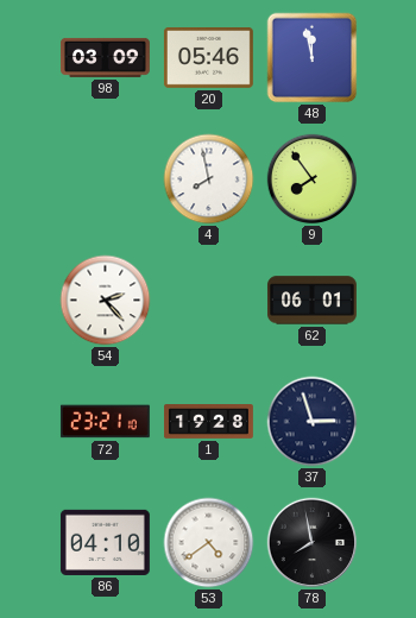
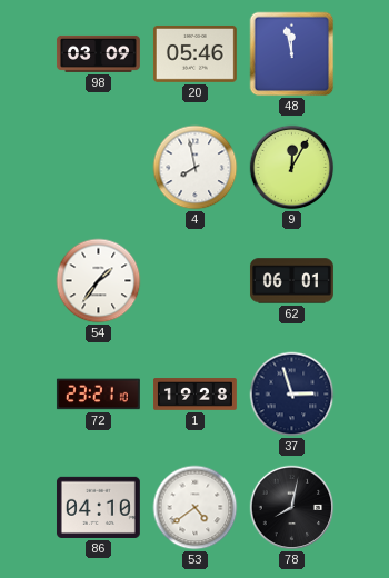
9: 7:54 -> 12:05
54: 2:23 -> 1:36
78: 7:58 -> 8:02
